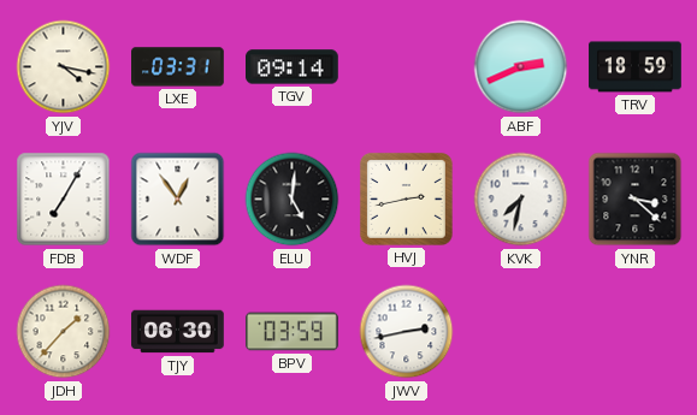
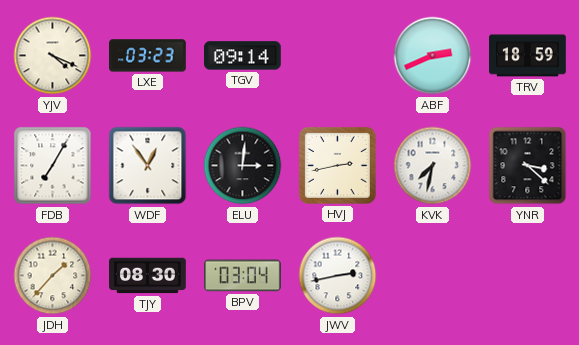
YJV: 4:17 -> 4:19
LXE: 03:31 -> 03:23
ELU: 5:01 -> 3:01
TJY: 06:30 -> 08:30
BPV: 03:59 -> 03:04
